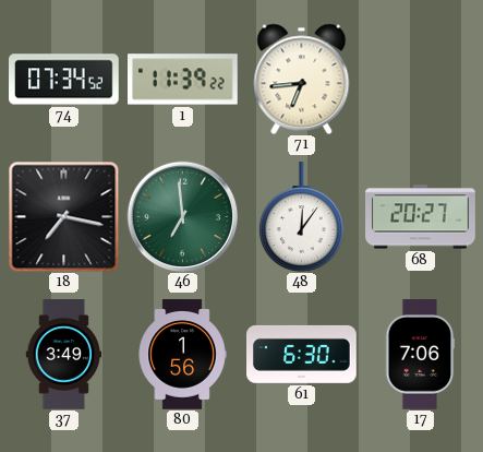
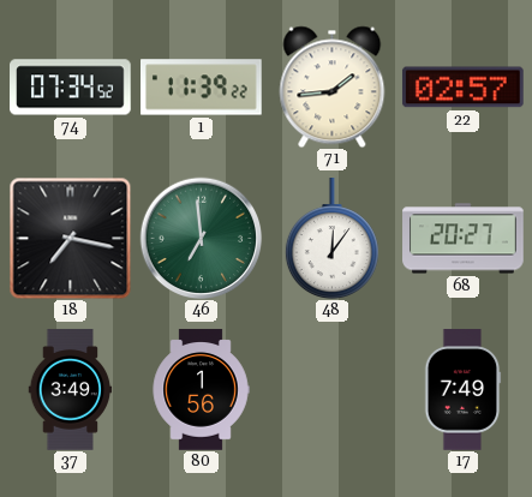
71: 6:44 -> 1:44
22: none -> 02:57
61: 6:30 -> none
17: 7:06 -> 7:49
